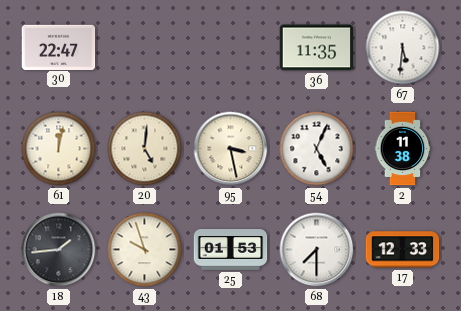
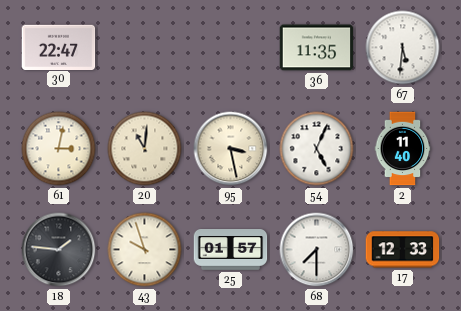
61: 12:02 -> 3:02
20: 5:01 -> 11:01
2: 11:38 -> 11:40
18: 1:44 -> 1:46
25: 01:53 -> 01:57
